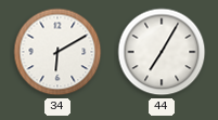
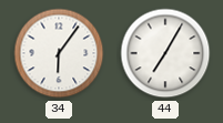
34: 6:10 -> 6:06
